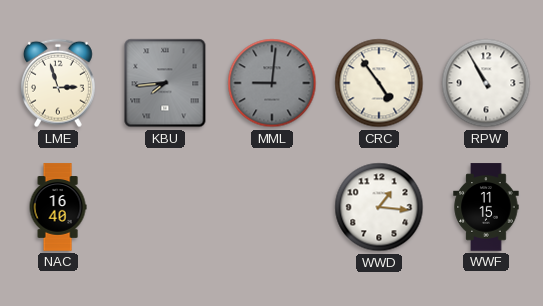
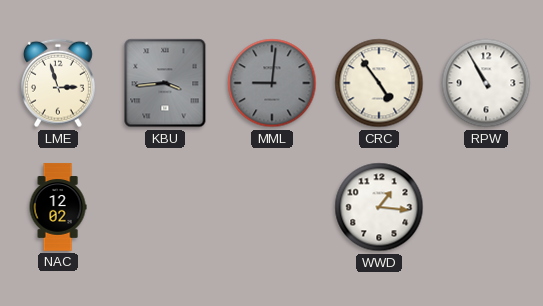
KBU: 7:44 -> 3:44
NAC: 16:40 -> 12:02
WWF: 11:15 -> none
